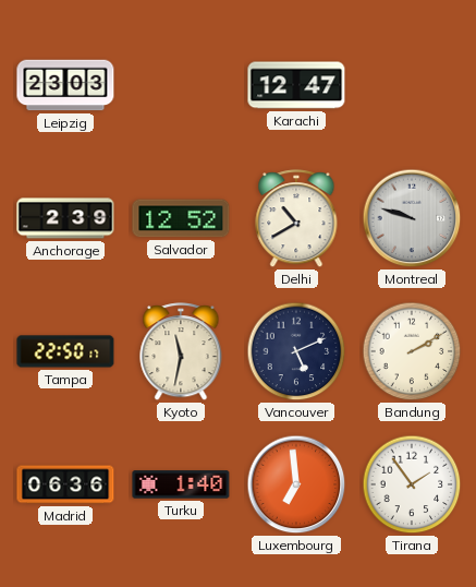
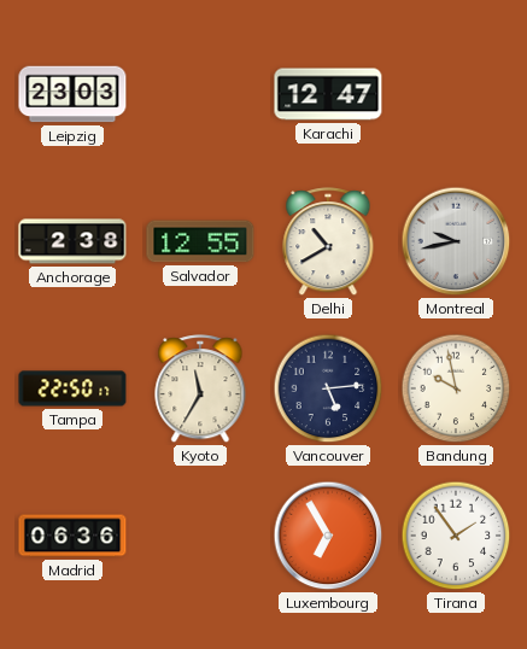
Anchorage: 2:39 -> 2:38
Salvador: 12:52 -> 12:55
Montreal: 9:48 -> 9:43
Kyoto: 11:32 -> 11:35
Vancouver: 5:11 -> 5:14
Bandung: 2:10 -> 9:58
Turku: 1:40 -> none
Luxembourg: 6:59 -> 6:55
